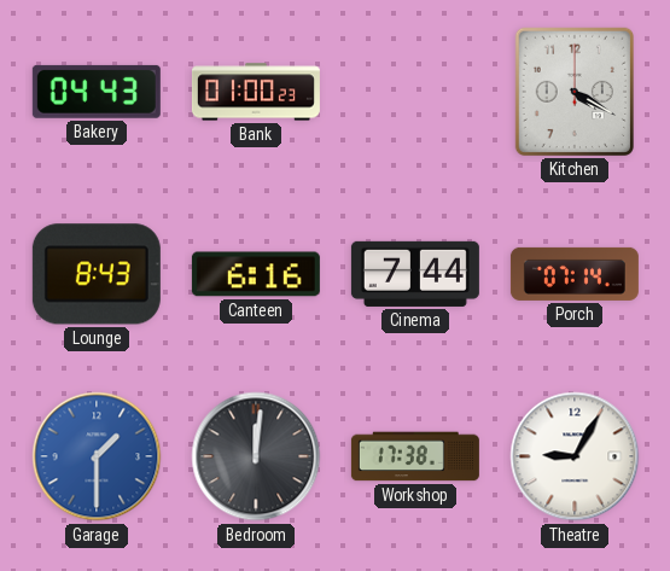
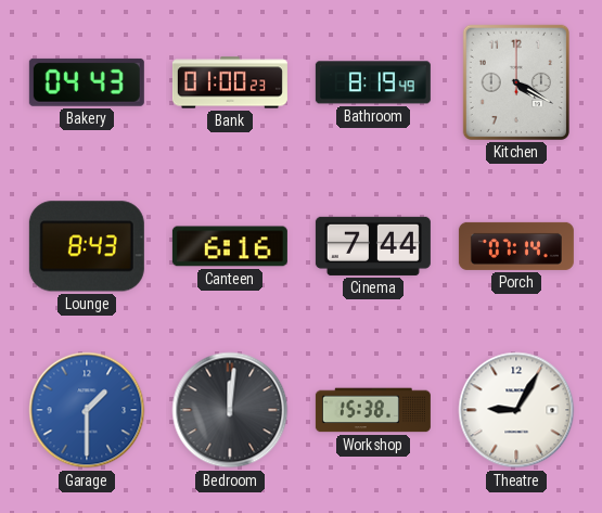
Bathroom: none -> 8:19
Workshop: 17:38 -> 15:38
